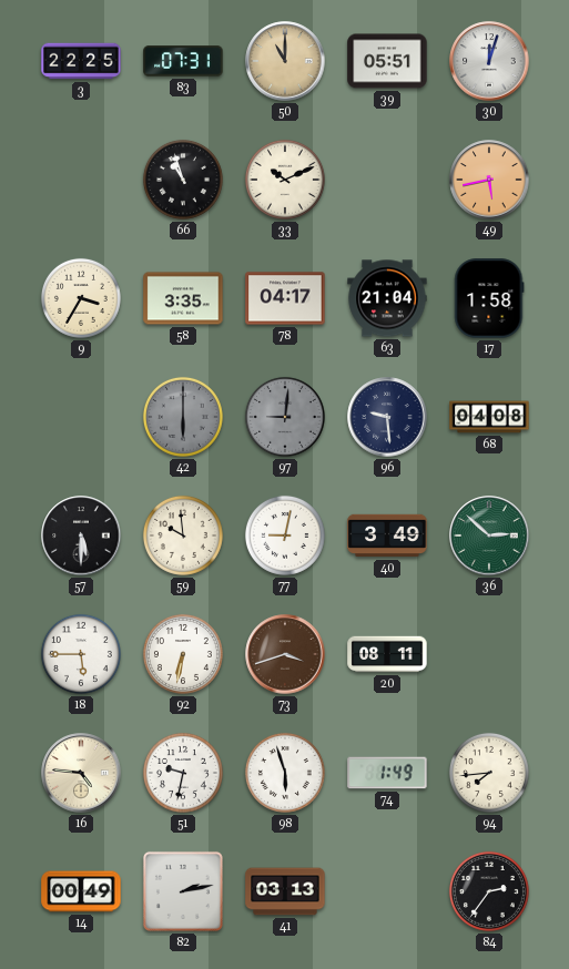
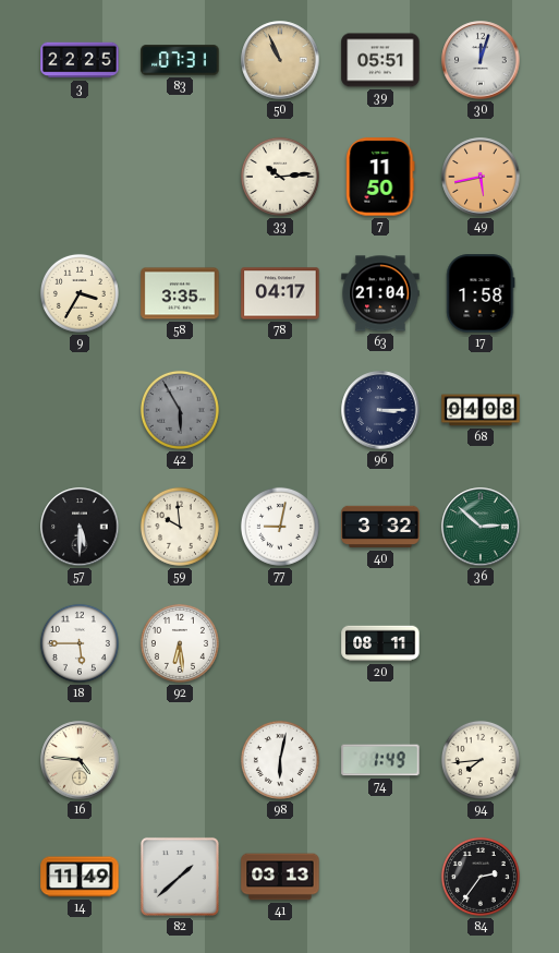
50: 11:00 -> 10:56
66: 10:57 -> none
33: 10:11 -> 10:14
7: none -> 11:50
42: 6:00 -> 5:55
97: 9:01 -> none
96: 9:29 -> 3:15
40: 3:49 -> 3:32
92: 6:32 -> 6:29
73: 3:42 -> none
51: 9:32 -> none
98: 5:57 -> 6:02
14: 00:49 -> 11:49
82: 2:13 -> 1:38
